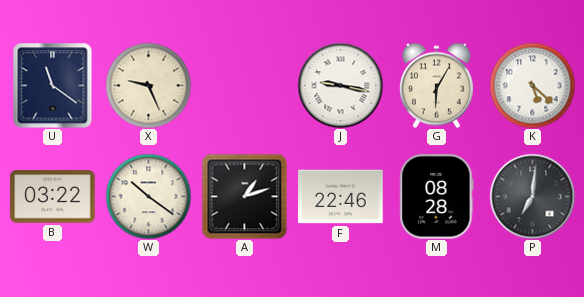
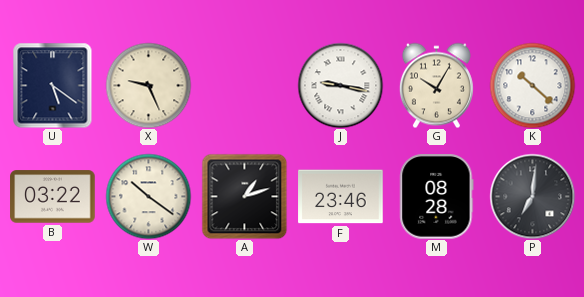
U: 11:21 -> 5:21
G: 6:05 -> 10:05
K: 5:22 -> 10:22
F: 22:46 -> 23:46
